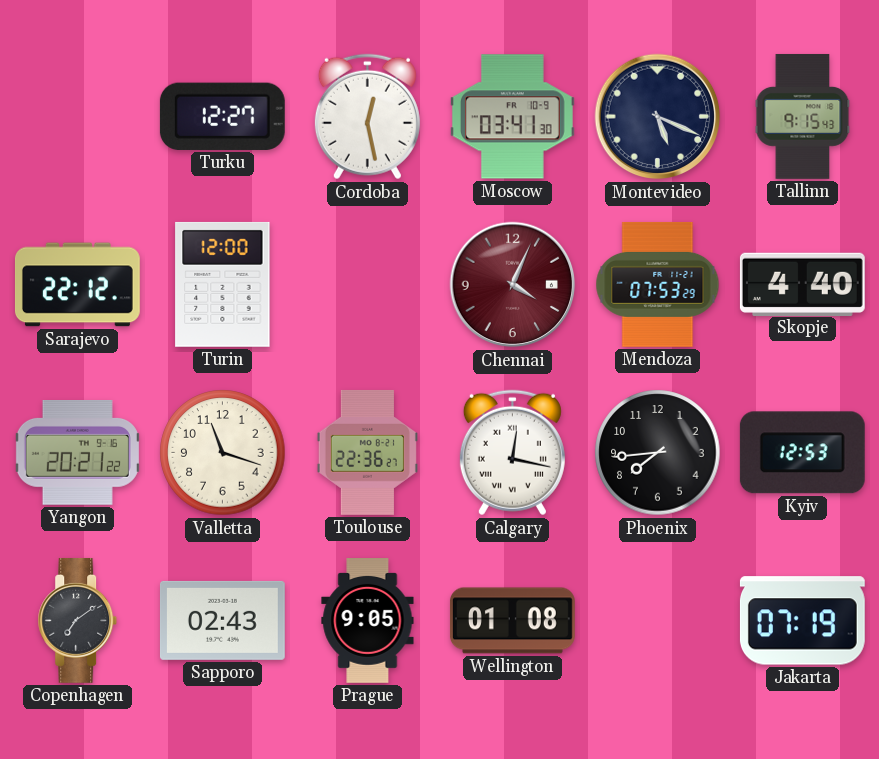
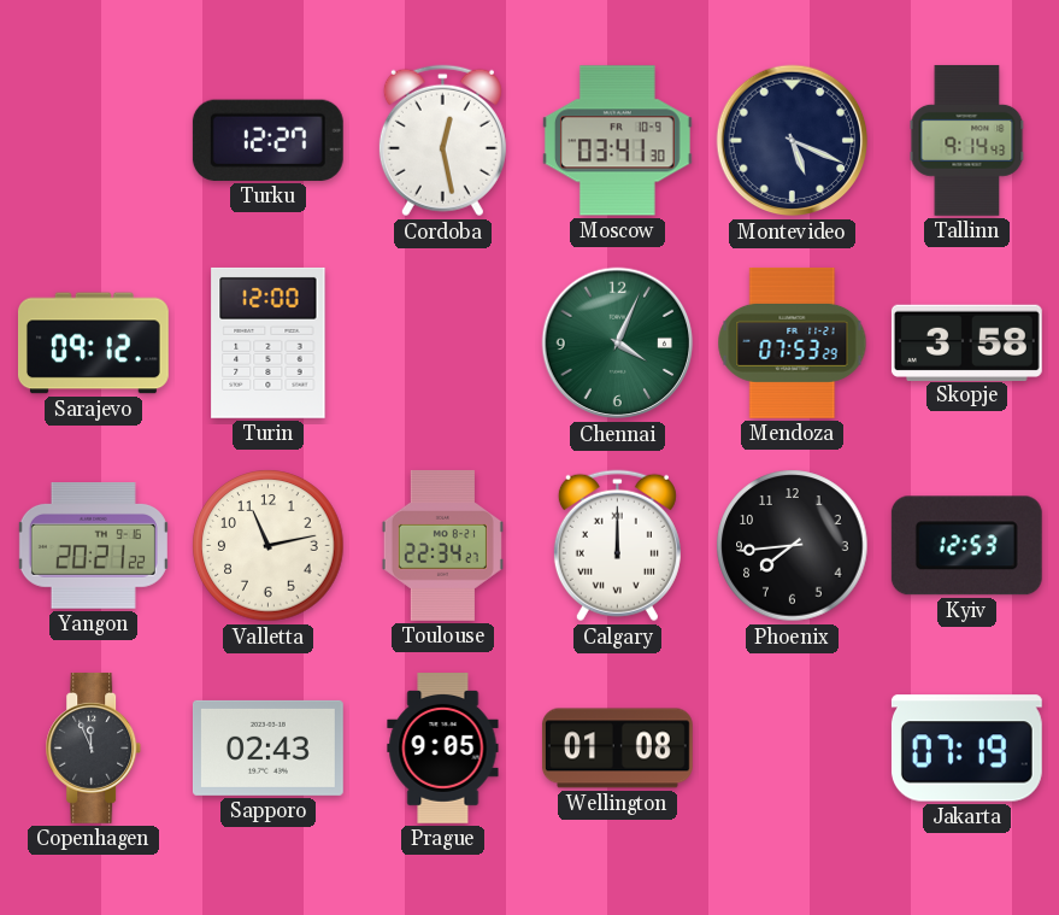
Tallinn: 9:15 -> 9:14
Sarajevo: 22:12 -> 09:12
Chennai dial: burgundy -> green
Skopje: 4:40 -> 3:58
Valletta: 11:18 -> 11:13
Toulouse: 22:36 -> 22:34
Calgary: 12:17 -> 12:00
Copenhagen: 7:09 -> 11:56
